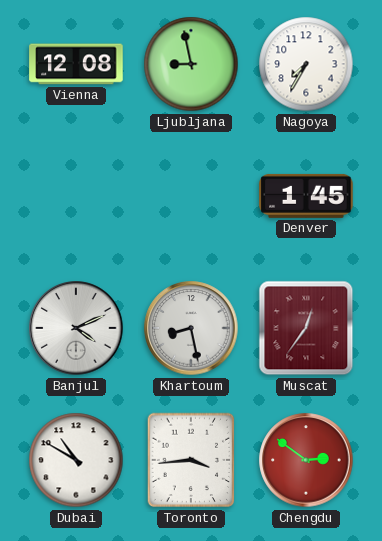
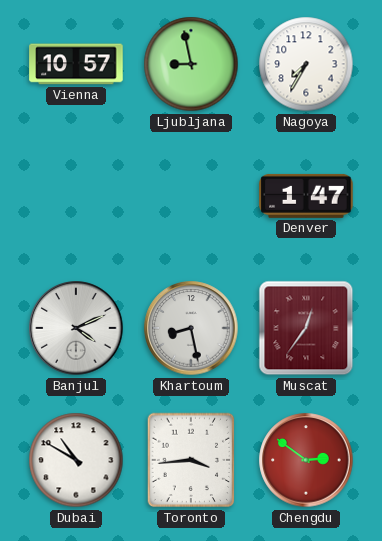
Vienna: 12:08 -> 10:57
Denver: 1:45 -> 1:47
